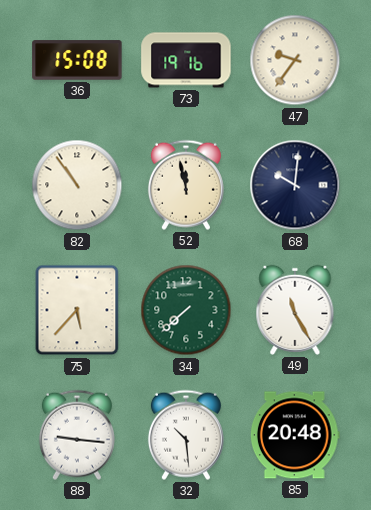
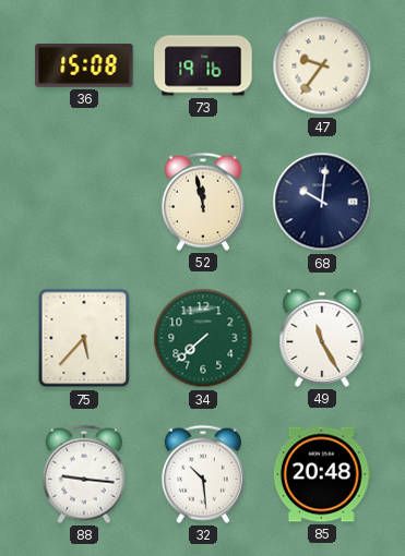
82: 10:54 -> none
